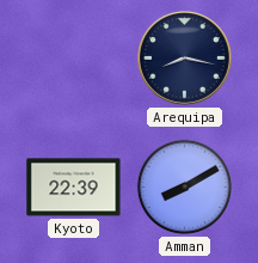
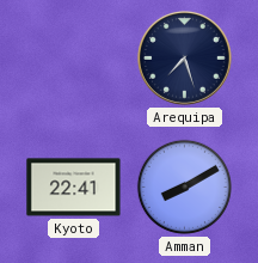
Arequipa: 8:17 -> 7:27
Kyoto: 22:39 -> 22:41
